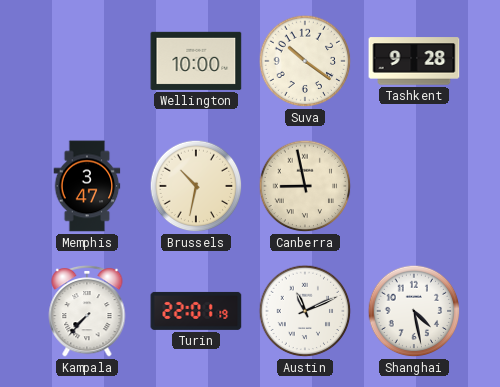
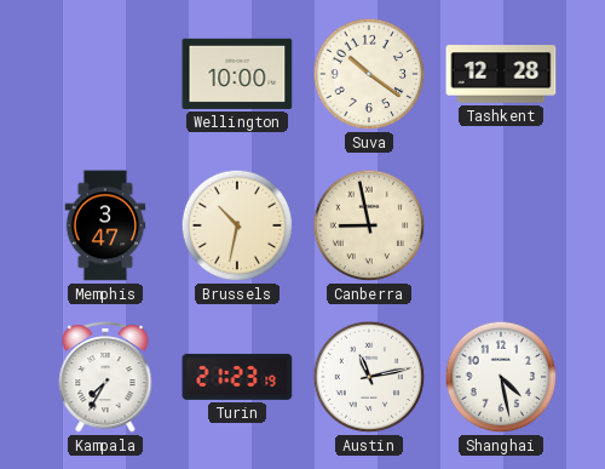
Tashkent: 9:28 -> 12:28
Kampala: 7:37 -> 7:35
Turin: 22:01 -> 21:23
Austin: 11:11 -> 11:13
